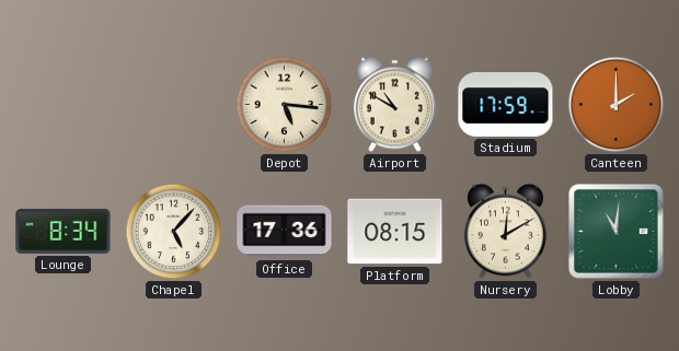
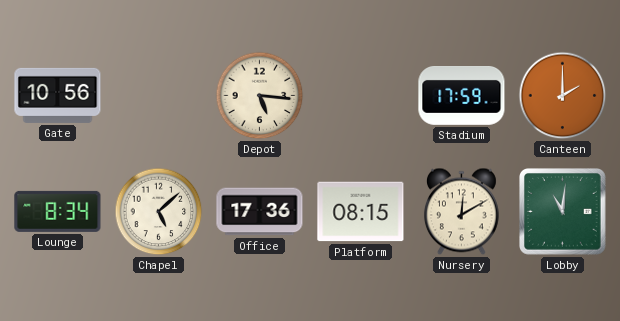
Gate: none -> 10:56
Airport: 10:50 -> none
Chapel: 5:07 -> 5:08
